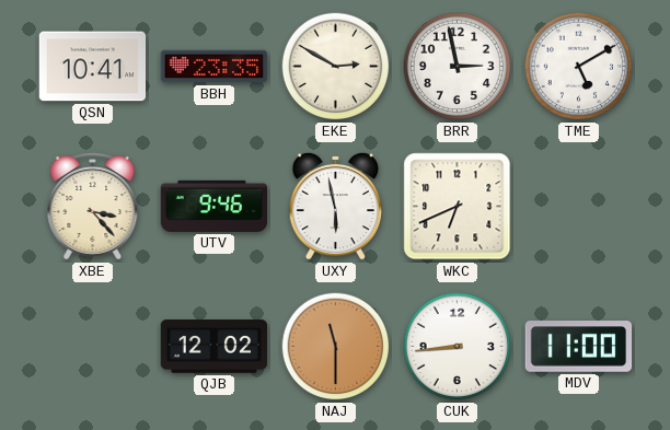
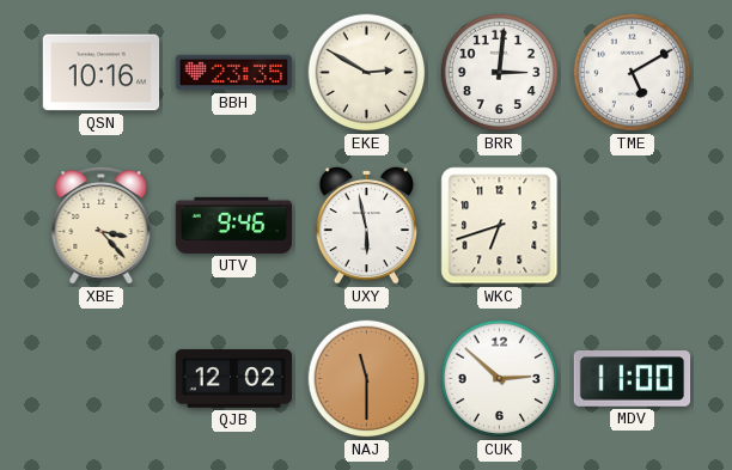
QSN: 10:41 -> 10:16
BRR: 2:58 -> 3:01
WKC: 6:41 -> 6:42
CUK: 8:44 -> 2:52
